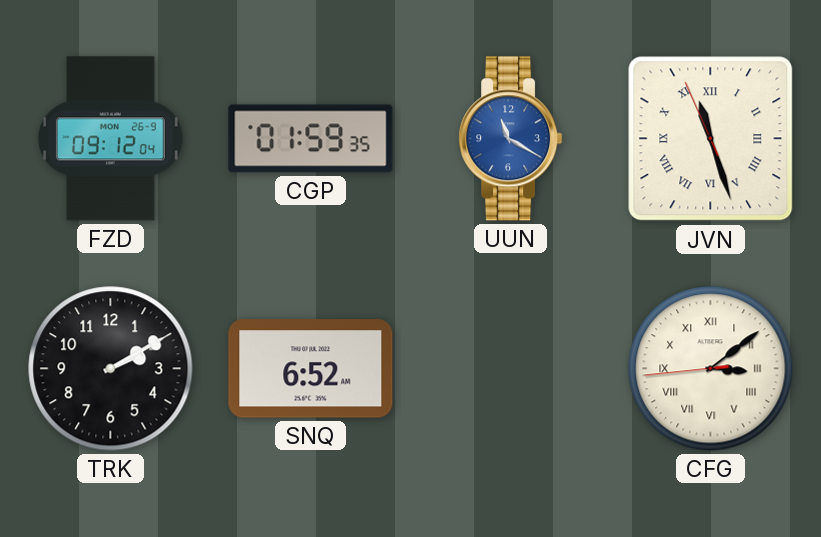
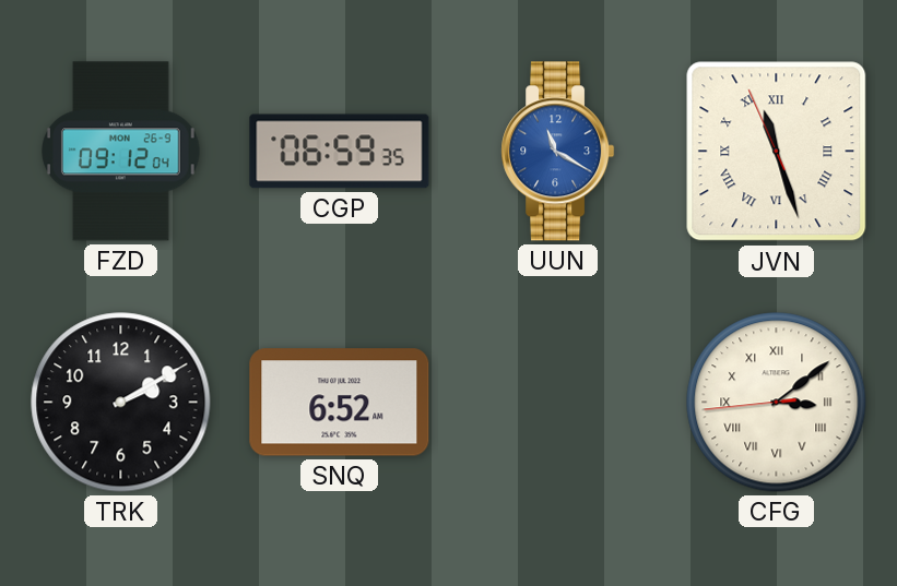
CGP: 01:59 -> 06:59
